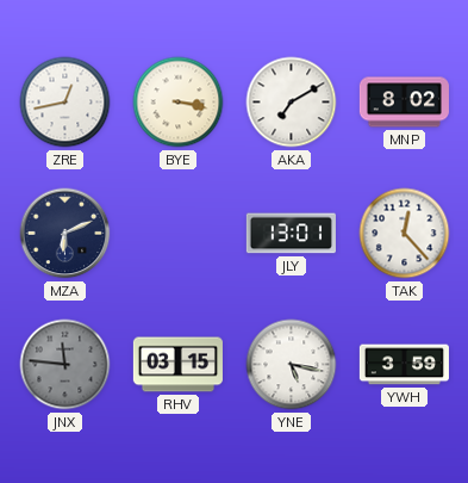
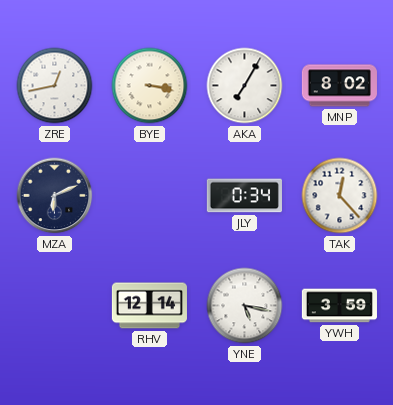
AKA: 7:10 -> 7:05
JLY: 13:01 -> 0:34
JNX: 11:46 -> none
RHV: 03:15 -> 12:14
